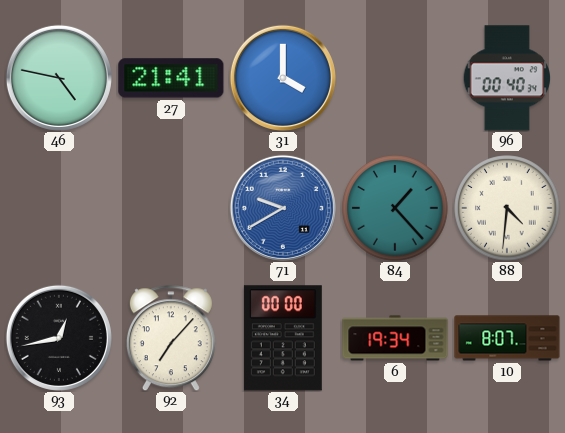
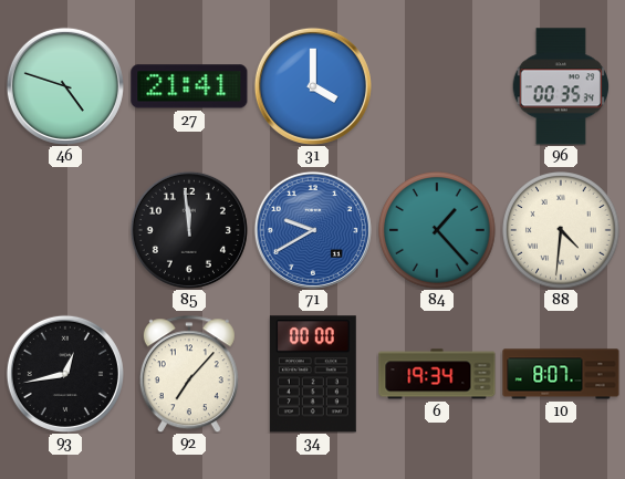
46: 4:47 -> 4:48
96: 00:40 -> 00:35
85: none -> 11:59
